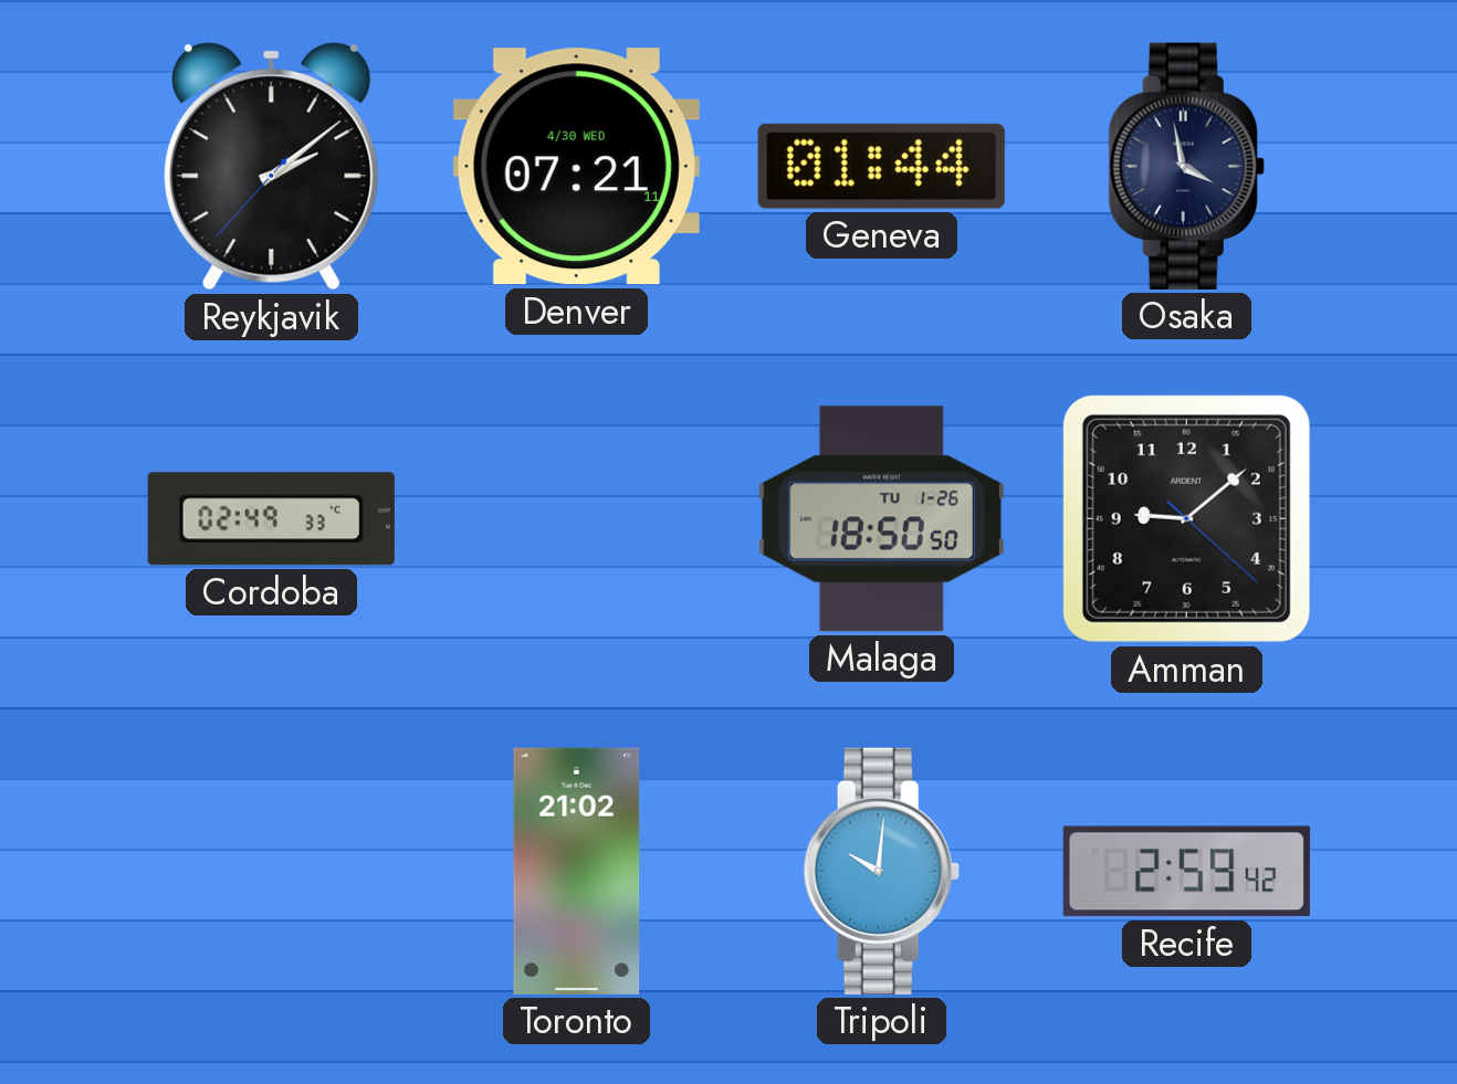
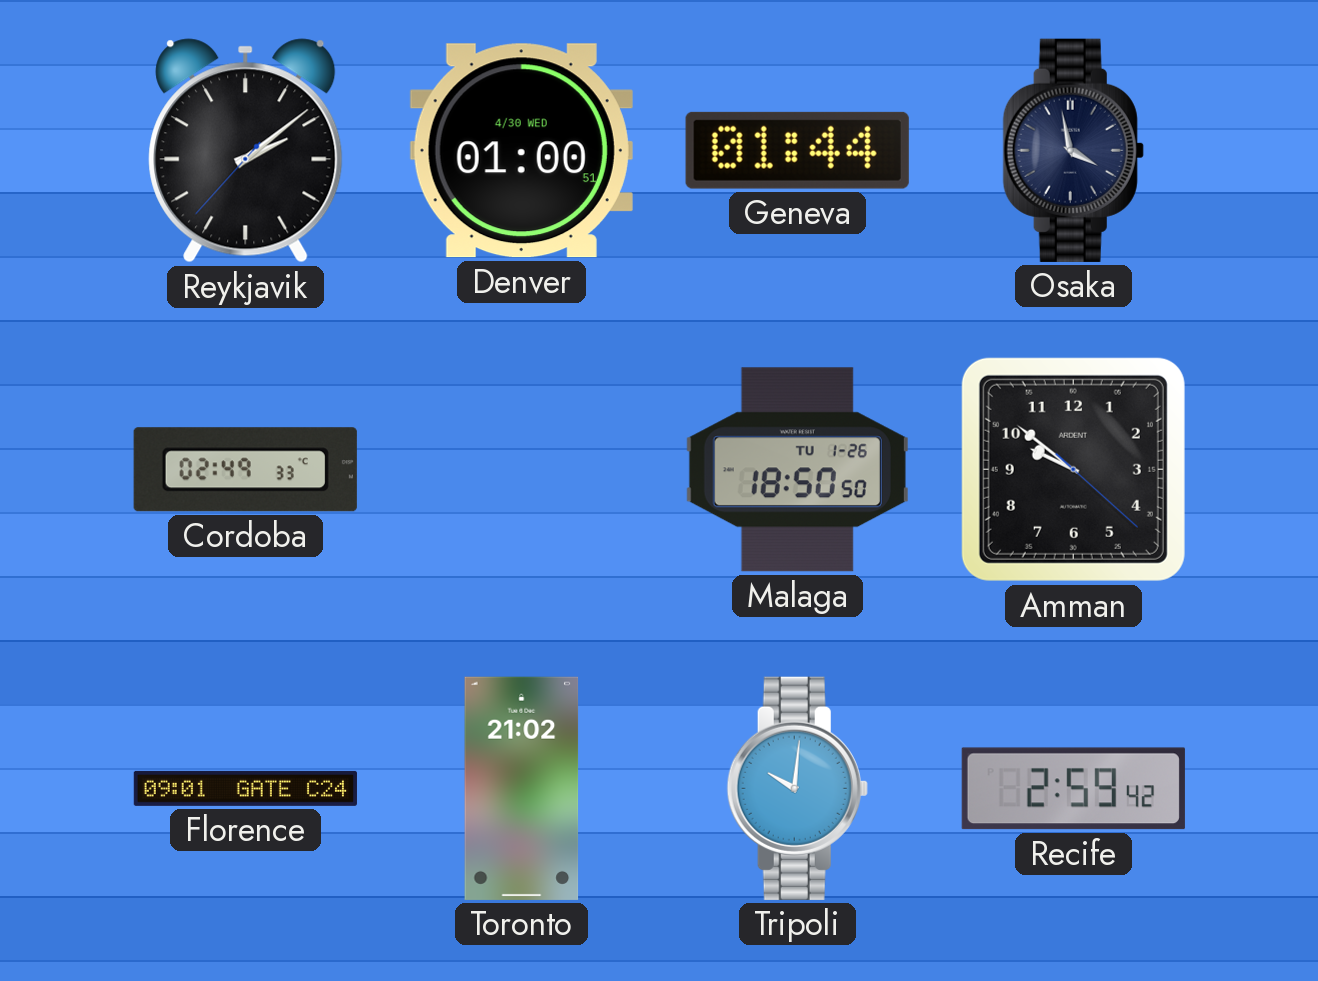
Denver: 07:21 -> 01:00
Amman: 9:08 -> 9:51
Florence: none -> 09:01
